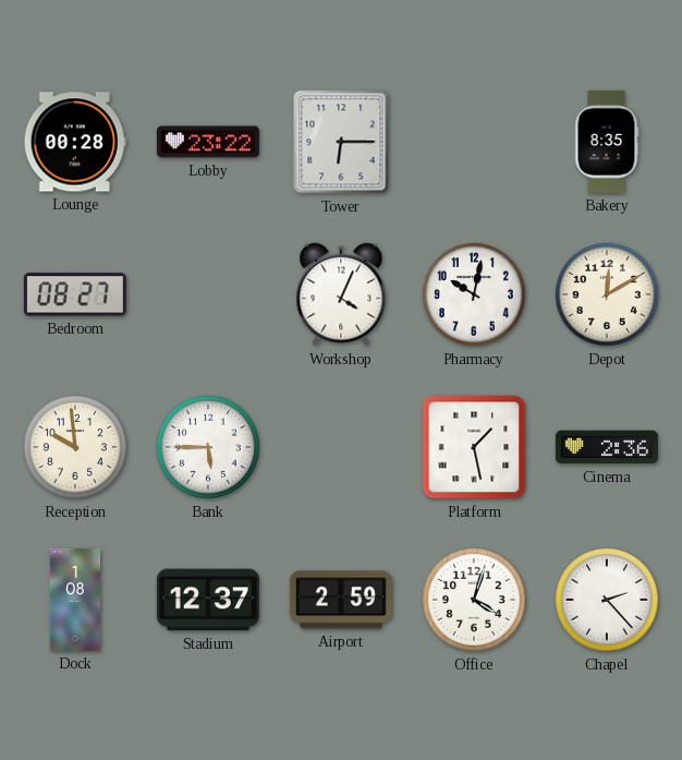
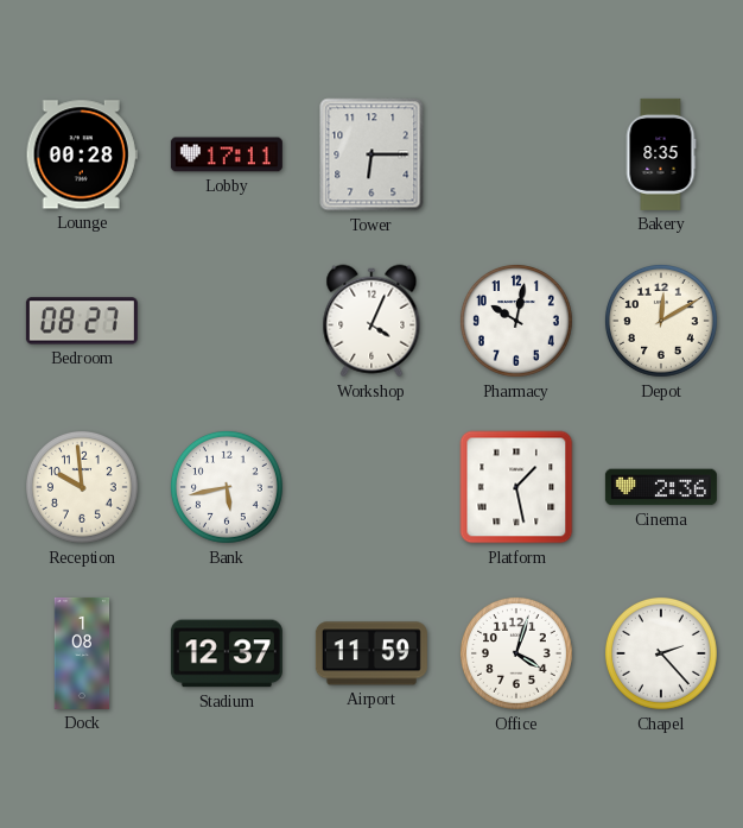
Lobby: 23:22 -> 17:11
Bank: 5:45 -> 5:43
Airport: 2:59 -> 11:59
